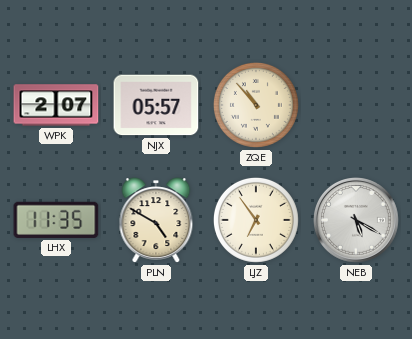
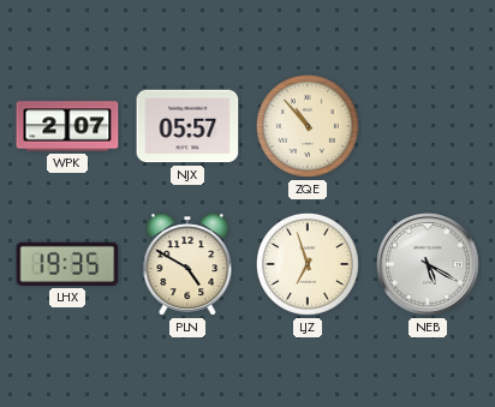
LHX: 11:35 -> 19:35
LJZ: 6:54 -> 6:57
